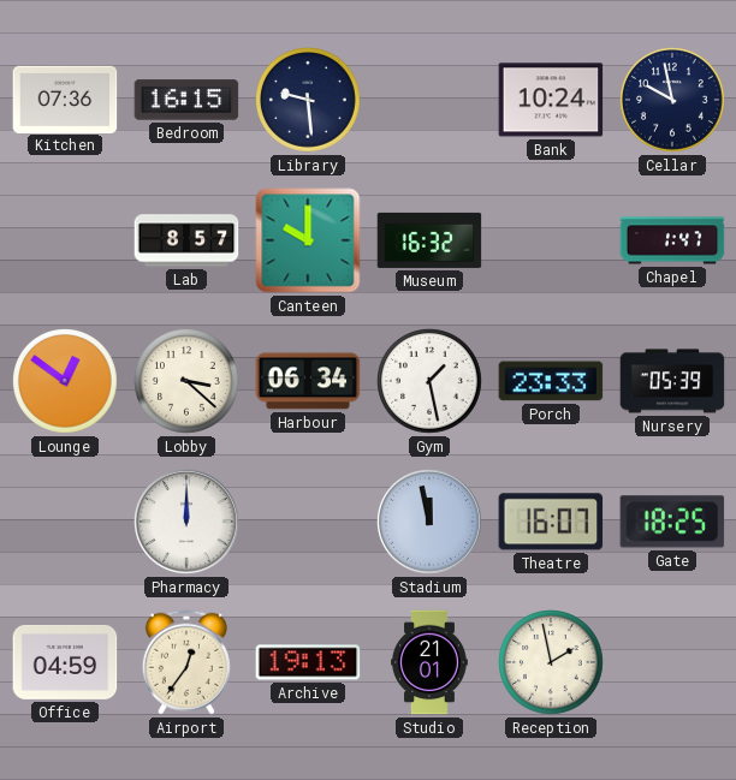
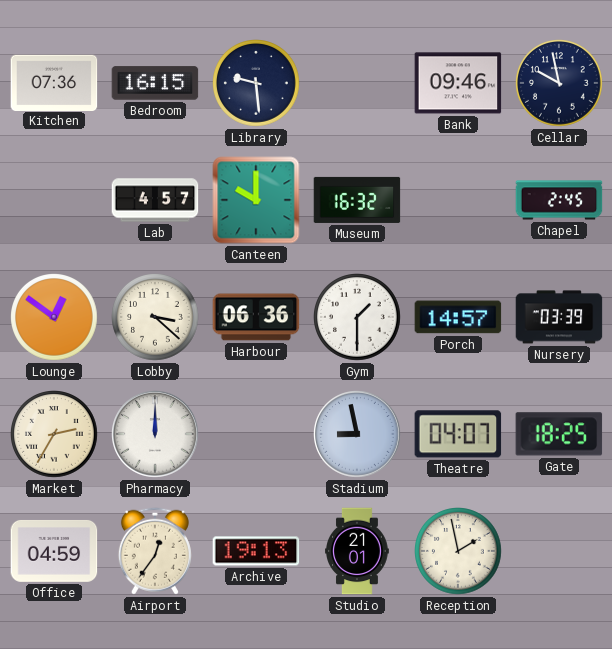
Bank: 10:24 -> 09:46
Lab: 8:57 -> 4:57
Chapel: 1:47 -> 2:45
Harbour: 06:34 -> 06:36
Gym: 1:28 -> 1:30
Porch: 23:33 -> 14:57
Nursery: 05:39 -> 03:39
Market: none -> 2:35
Stadium: 11:58 -> 8:58
Theatre: 16:07 -> 04:07
